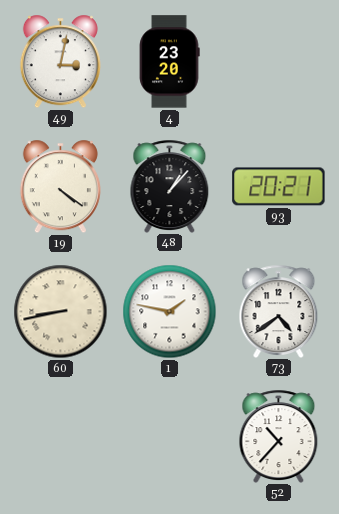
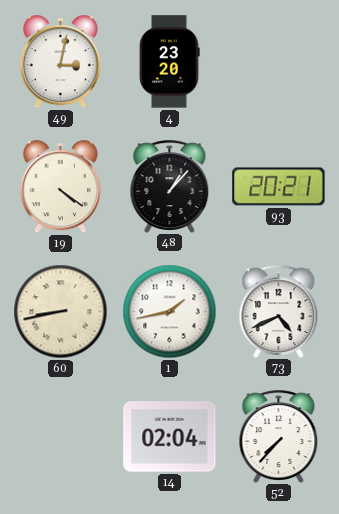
1: 1:47 -> 1:43
73: 4:39 -> 4:41
14: none -> 02:04
52: 10:37 -> 7:37
